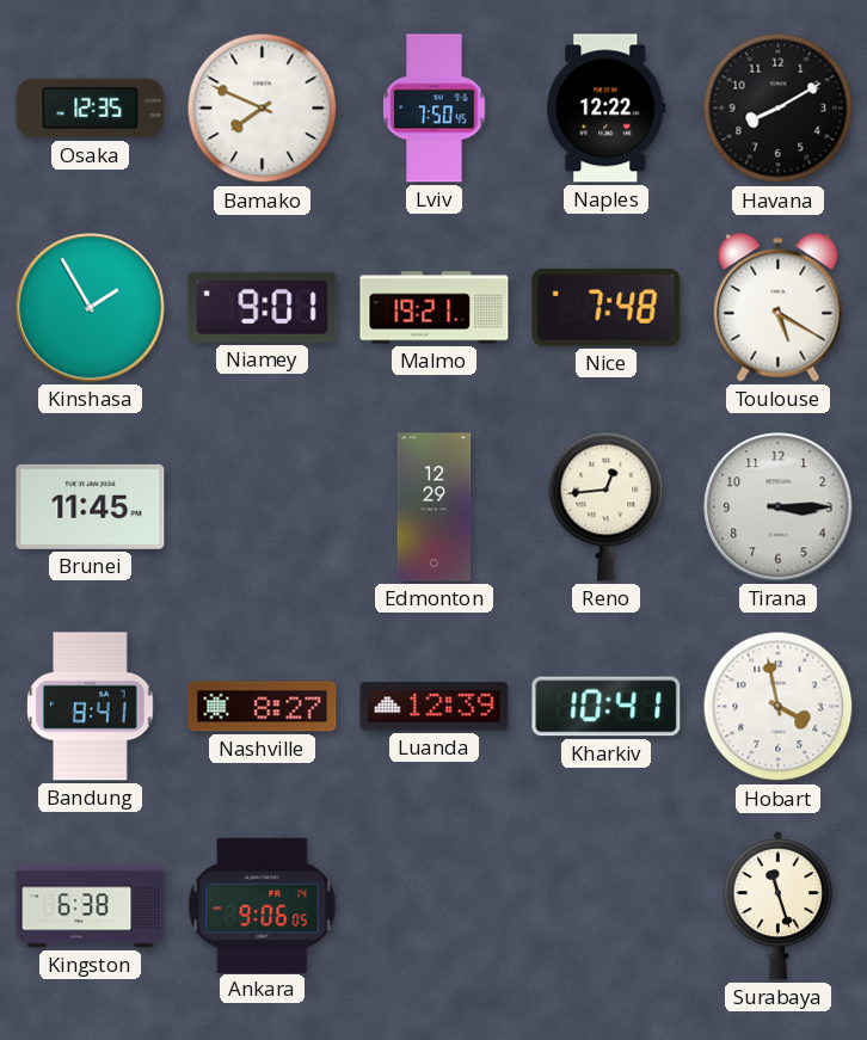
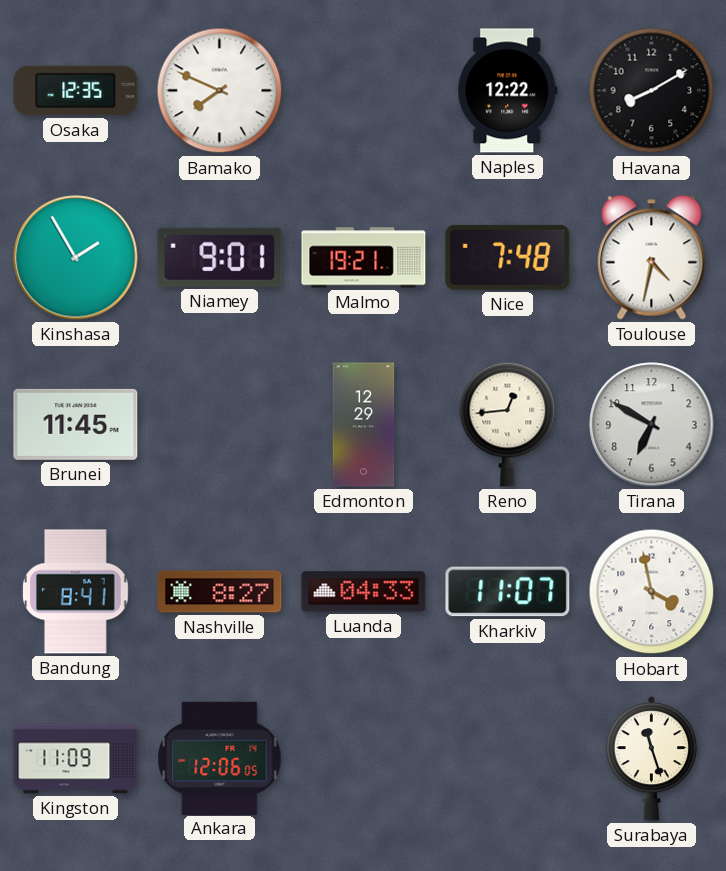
Lviv: 7:50 -> none
Toulouse: 5:20 -> 4:32
Tirana: 3:15 -> 6:50
Luanda: 12:39 -> 04:33
Kharkiv: 10:41 -> 11:07
Kingston: 6:38 -> 11:09
Ankara: 9:06 -> 12:06
